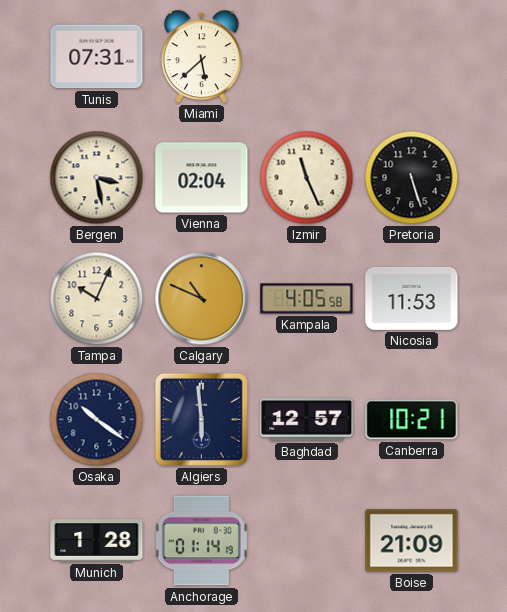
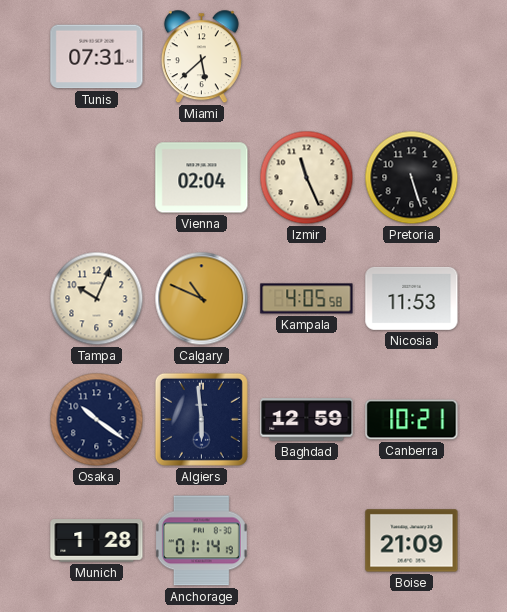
Bergen: 3:28 -> none
Baghdad: 12:57 -> 12:59
